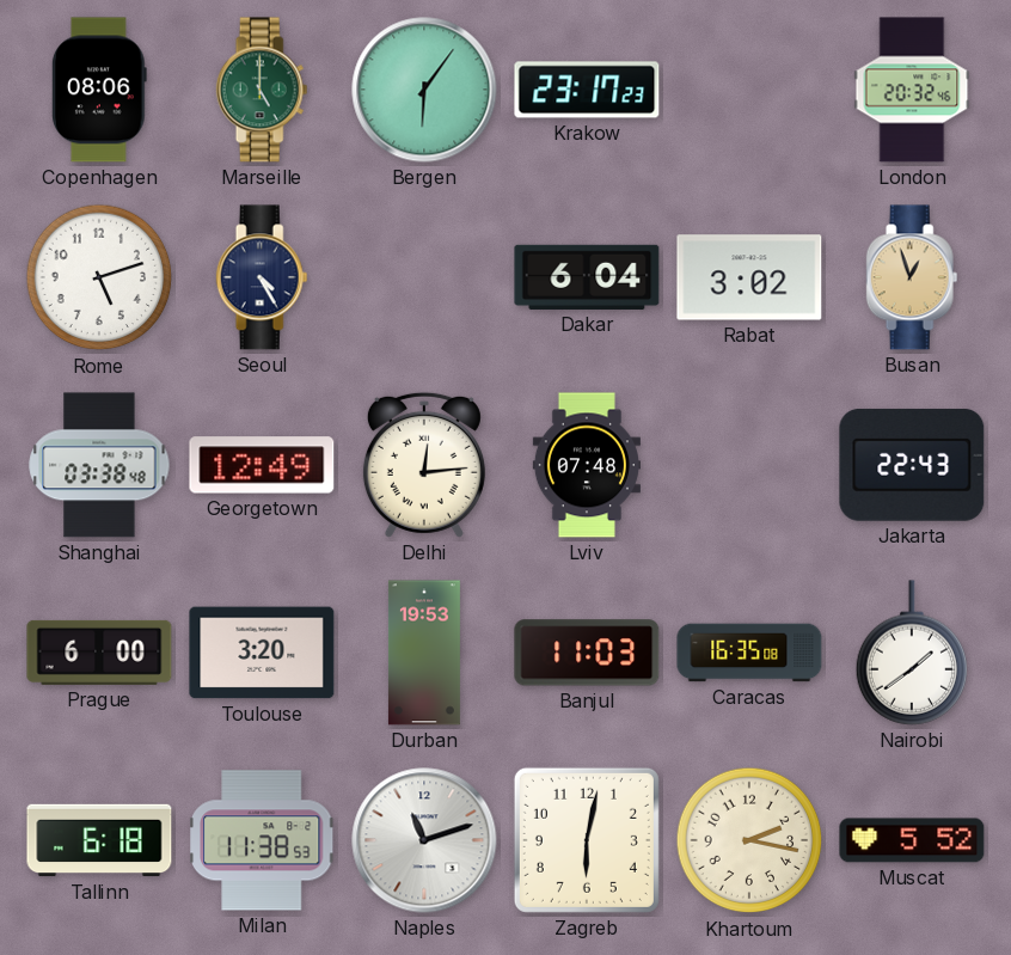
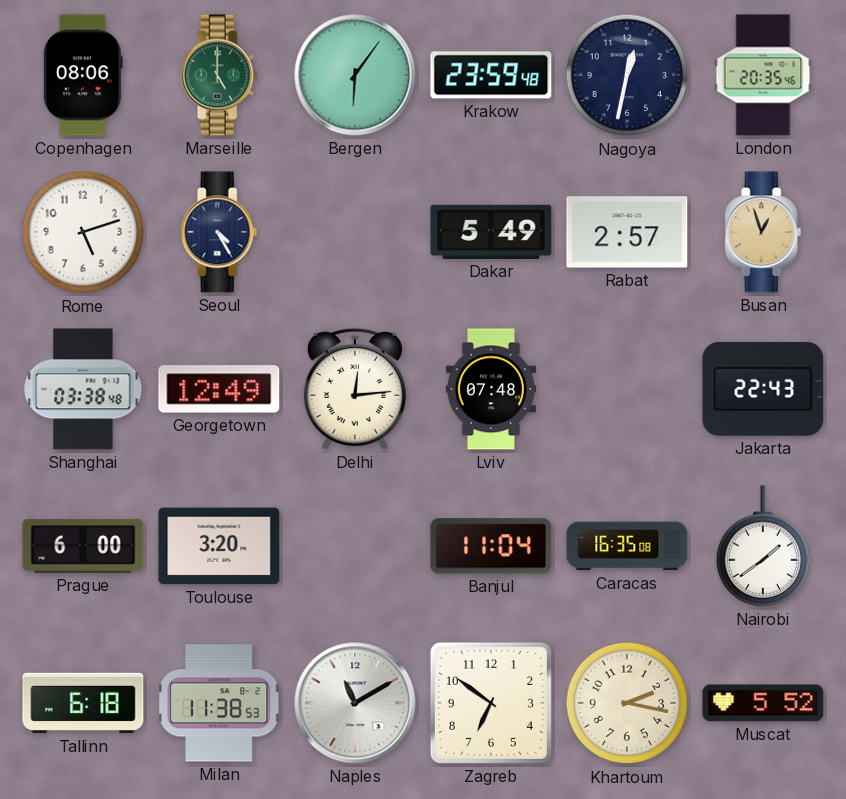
Krakow: 23:17 -> 23:59
Nagoya: none -> 12:32
London: 20:32 -> 20:35
Dakar: 6:04 -> 5:49
Rabat: 3:02 -> 2:57
Durban: 19:53 -> none
Banjul: 11:03 -> 11:04
Naples: 11:12 -> 11:10
Zagreb: 6:02 -> 6:51
